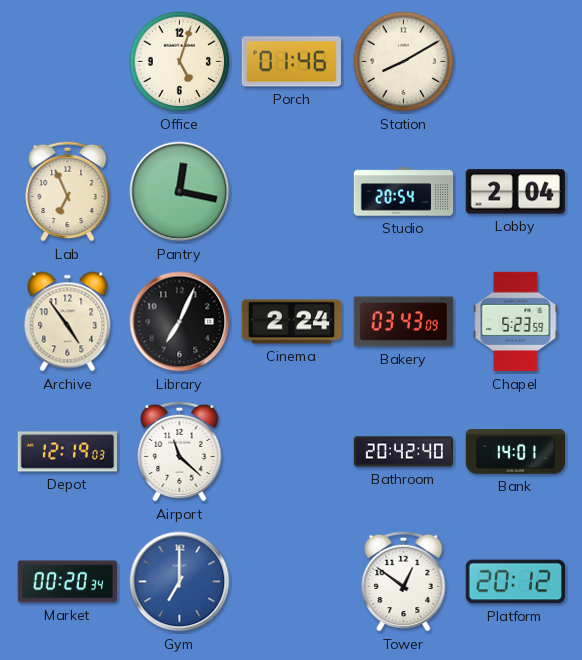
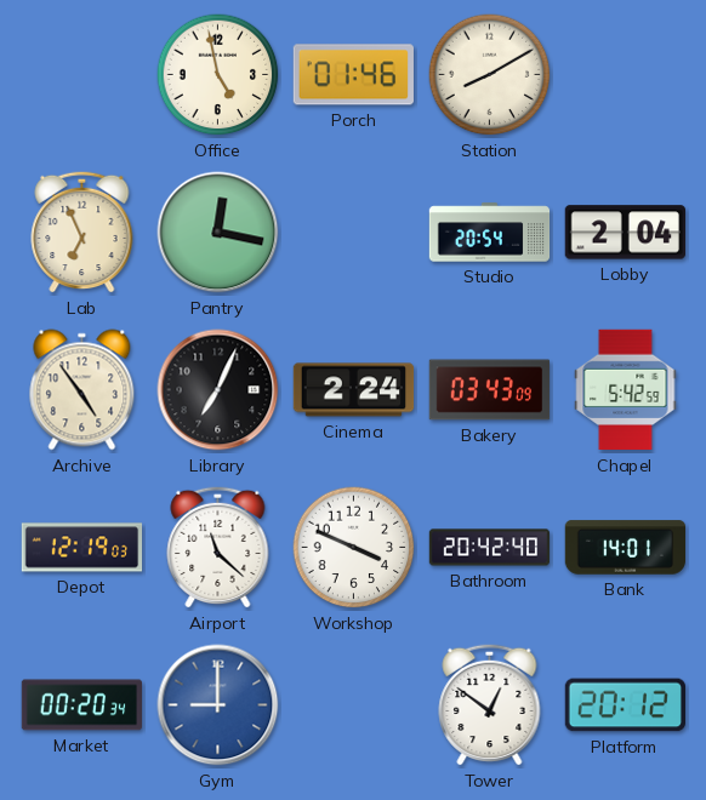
Office: 5:03 -> 4:58
Chapel: 5:23 -> 5:42
Workshop: none -> 3:49
Gym: 7:00 -> 9:00
